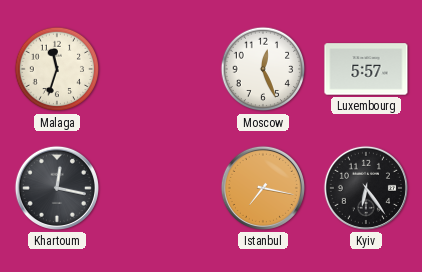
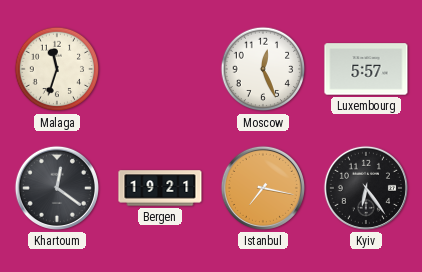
Khartoum: 12:17 -> 12:21
Bergen: none -> 19:21
